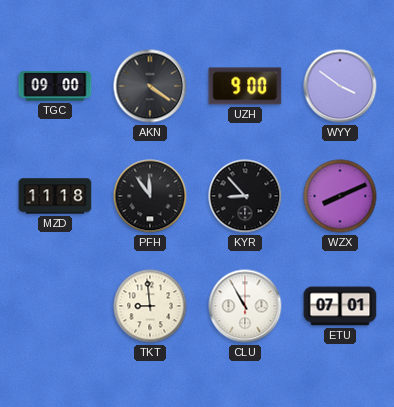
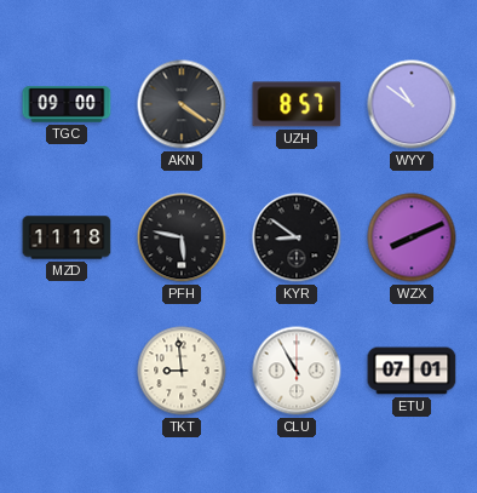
UZH: 9:00 -> 8:57
WYY: 3:51 -> 10:51
PFH: 11:54 -> 5:47
KYR: 8:53 -> 8:51
